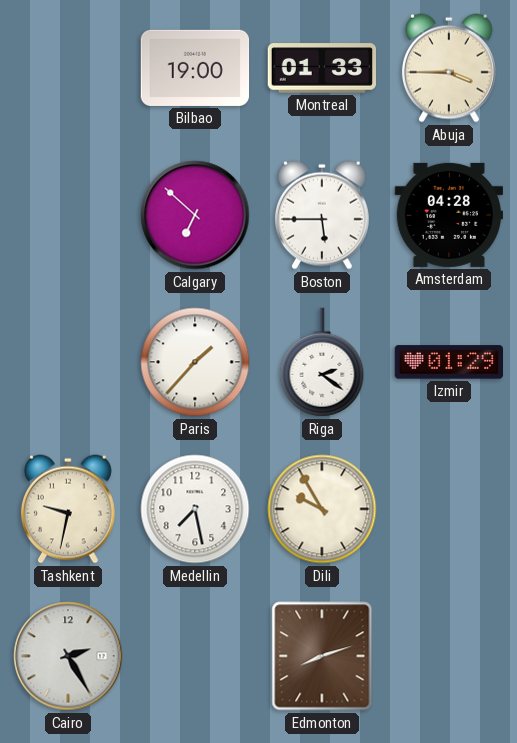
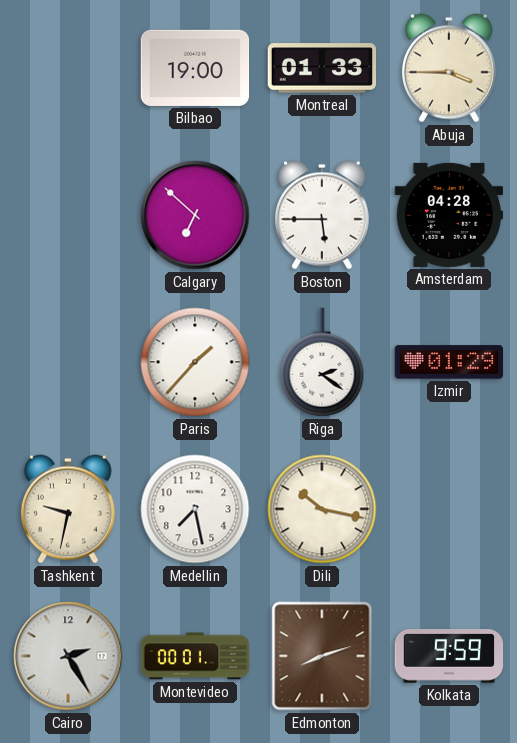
Dili: 9:55 -> 10:17
Montevideo: none -> 00:01
Kolkata: none -> 9:59
